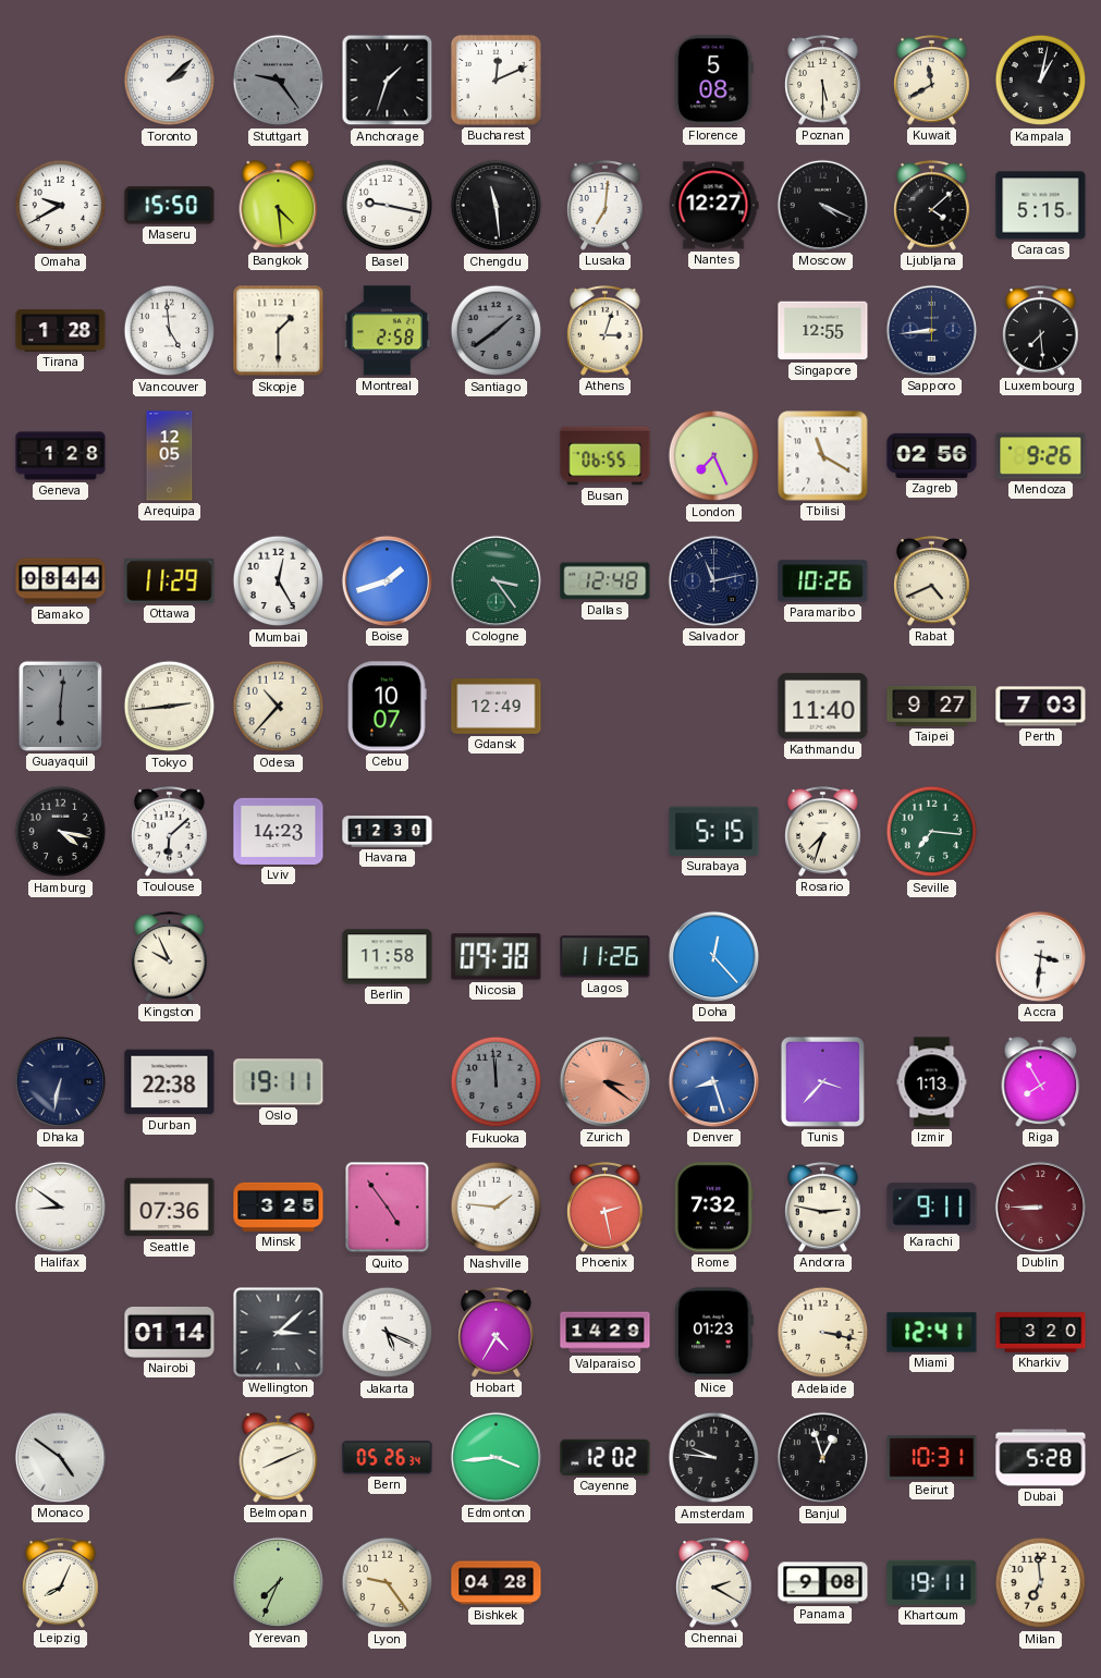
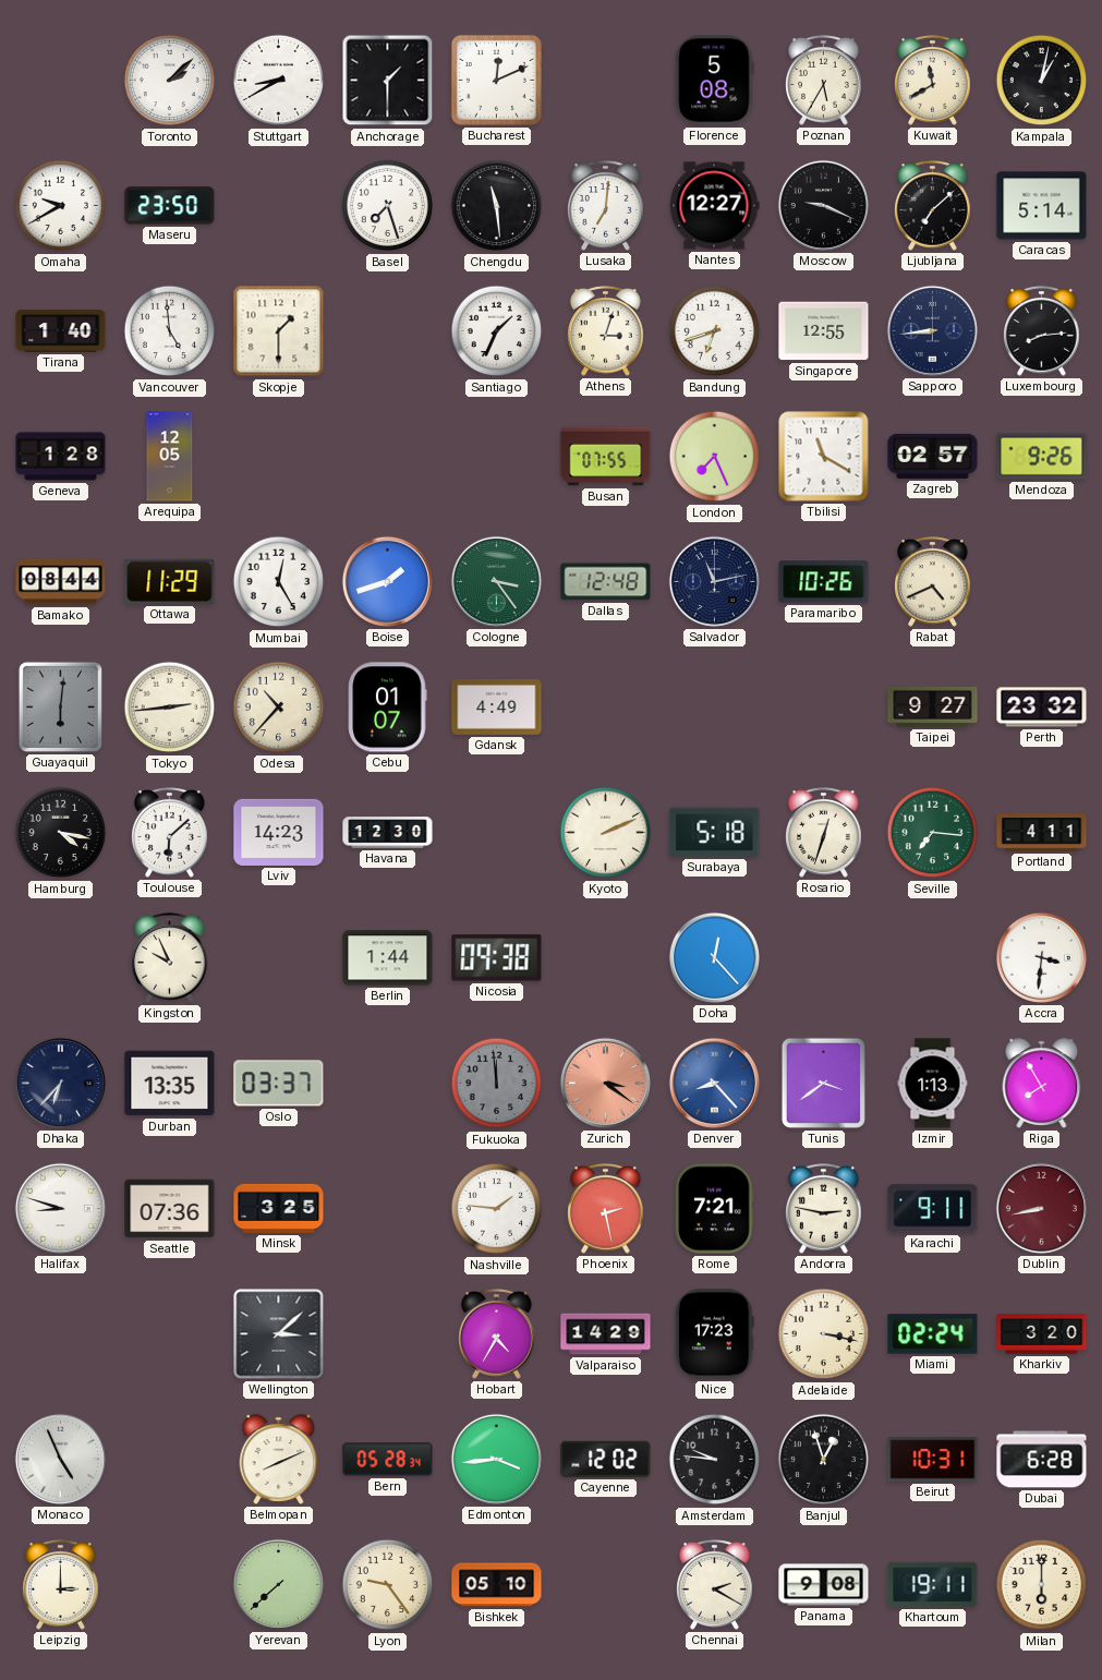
Stuttgart: 9:24 -> 8:40
Stuttgart dial: grey -> white
Anchorage: 1:33 -> 1:30
Poznan: 5:30 -> 5:35
Maseru: 15:50 -> 23:50
Bangkok: 4:29 -> none
Basel: 9:17 -> 7:27
Moscow: 4:19 -> 9:19
Ljubljana: 4:08 -> 7:08
Caracas: 5:15 -> 5:14
Tirana: 1:28 -> 1:40
Montreal: 2:58 -> none
Santiago: 1:39 -> 1:34
Santiago dial: grey -> white
Bandung: none -> 6:42
Luxembourg: 7:29 -> 8:14
Busan: 06:55 -> 07:55
Zagreb: 02:56 -> 02:57
Cebu: 10:07 -> 01:07
Gdansk: 12:49 -> 4:49
Kathmandu: 11:40 -> none
Perth: 7:03 -> 23:32
Kyoto: none -> 2:11
Surabaya: 5:15 -> 5:18
Rosario: 7:33 -> 12:33
Portland: none -> 4:11
Berlin: 11:58 -> 1:44
Lagos: 11:26 -> none
Dhaka: 6:32 -> 6:37
Durban: 22:38 -> 13:35
Oslo: 19:11 -> 03:37
Denver: 8:27 -> 8:23
Tunis: 3:37 -> 3:39
Halifax: 8:51 -> 8:48
Quito: 4:54 -> none
Rome: 7:32 -> 7:21
Dublin: 8:45 -> 8:43
Nairobi: 01:14 -> none
Jakarta: 5:19 -> none
Nice: 01:23 -> 17:23
Miami: 12:41 -> 02:24
Monaco: 4:51 -> 4:56
Bern: 05:26 -> 05:28
Dubai: 5:28 -> 6:28
Leipzig: 8:04 -> 3:00
Yerevan: 7:34 -> 7:38
Bishkek: 04:28 -> 05:10
Milan: 6:59 -> 6:00
